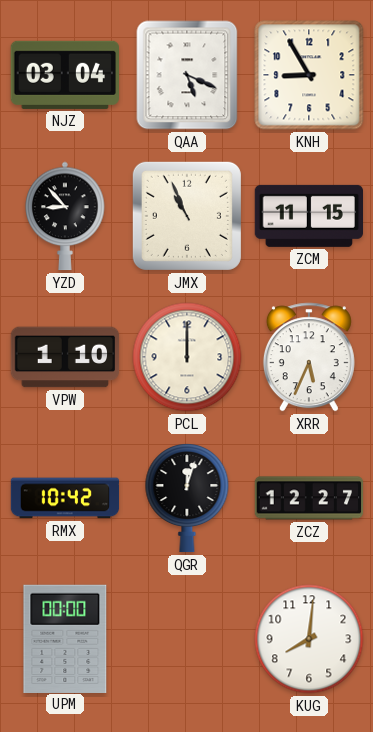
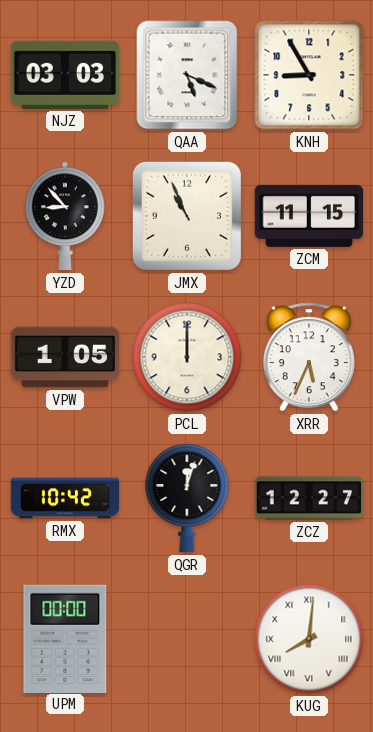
NJZ: 03:04 -> 03:03
VPW: 1:10 -> 1:05
KUG numerals: Arabic -> Roman
